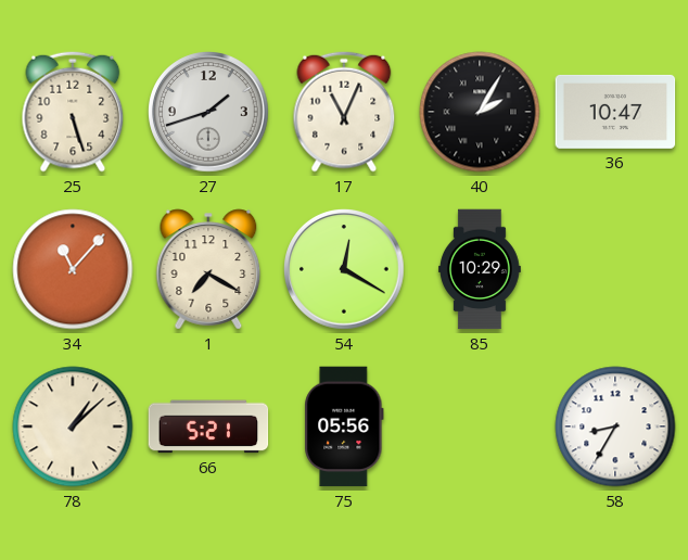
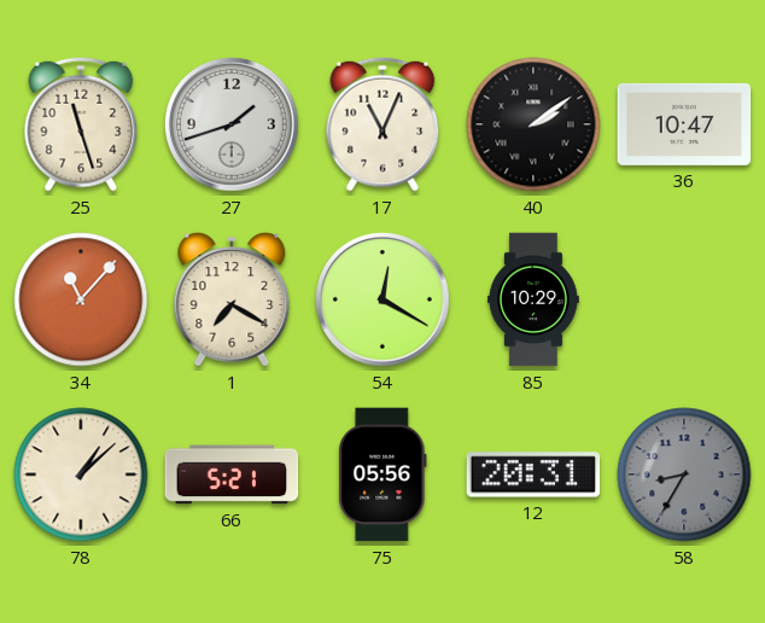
25: 5:27 -> 11:27
40: 2:05 -> 2:09
12: none -> 20:31
58 dial: white -> grey
